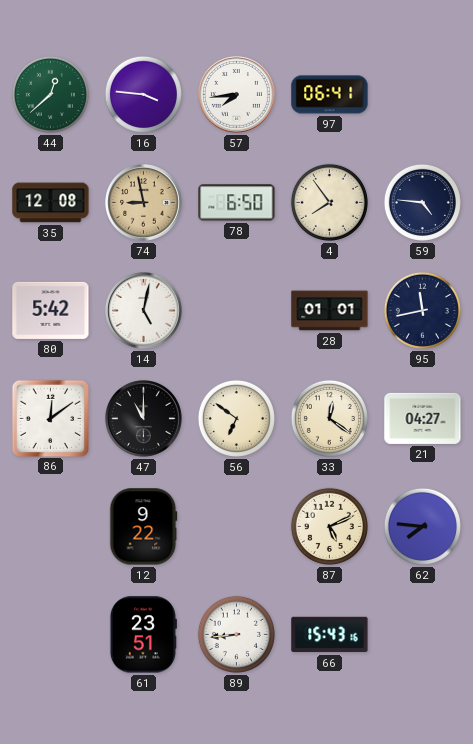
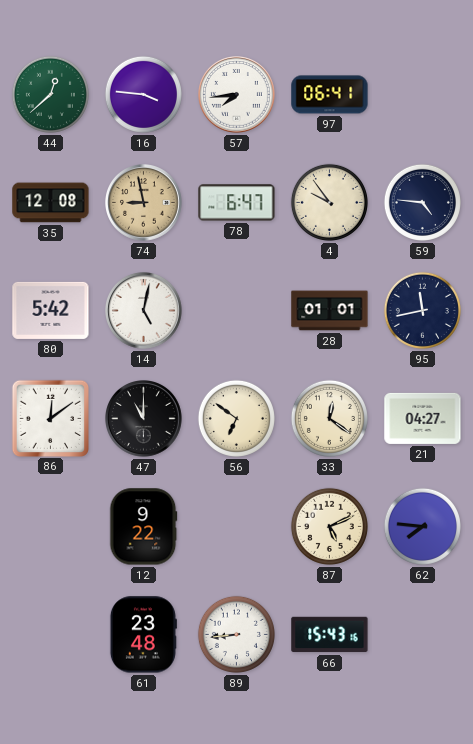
78: 6:50 -> 6:47
4: 7:54 -> 9:54
61: 23:51 -> 23:48
